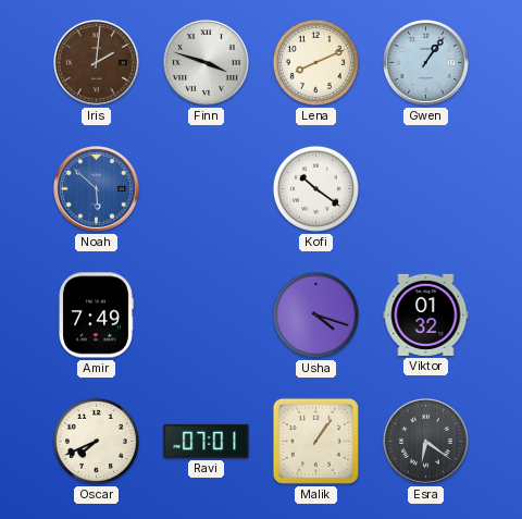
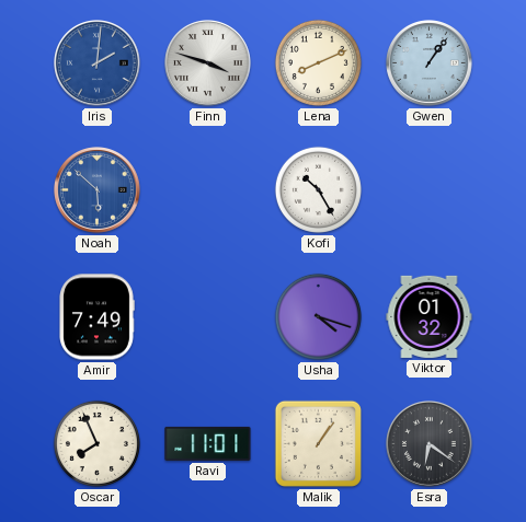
Iris dial: brown -> blue
Kofi: 10:21 -> 10:25
Oscar: 7:41 -> 7:56
Ravi: 07:01 -> 11:01
